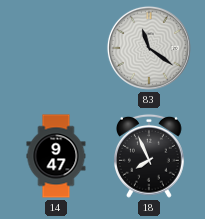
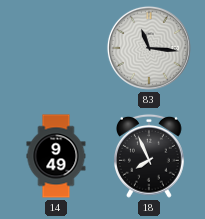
83: 11:21 -> 11:16
14: 9:47 -> 9:49
